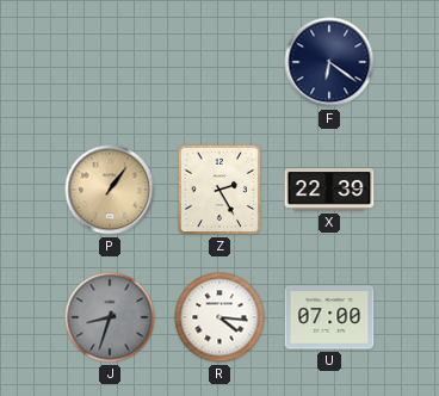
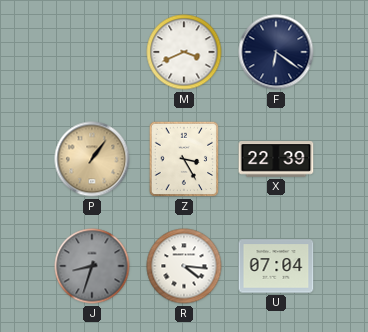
M: none -> 3:41
Z: 2:25 -> 3:25
U: 07:00 -> 07:04
